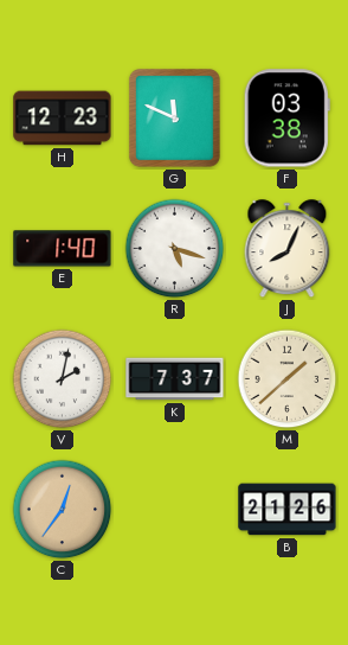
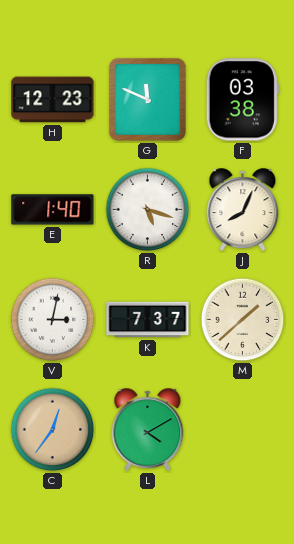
V: 2:02 -> 3:02
L: none -> 4:10
B: 21:26 -> none
